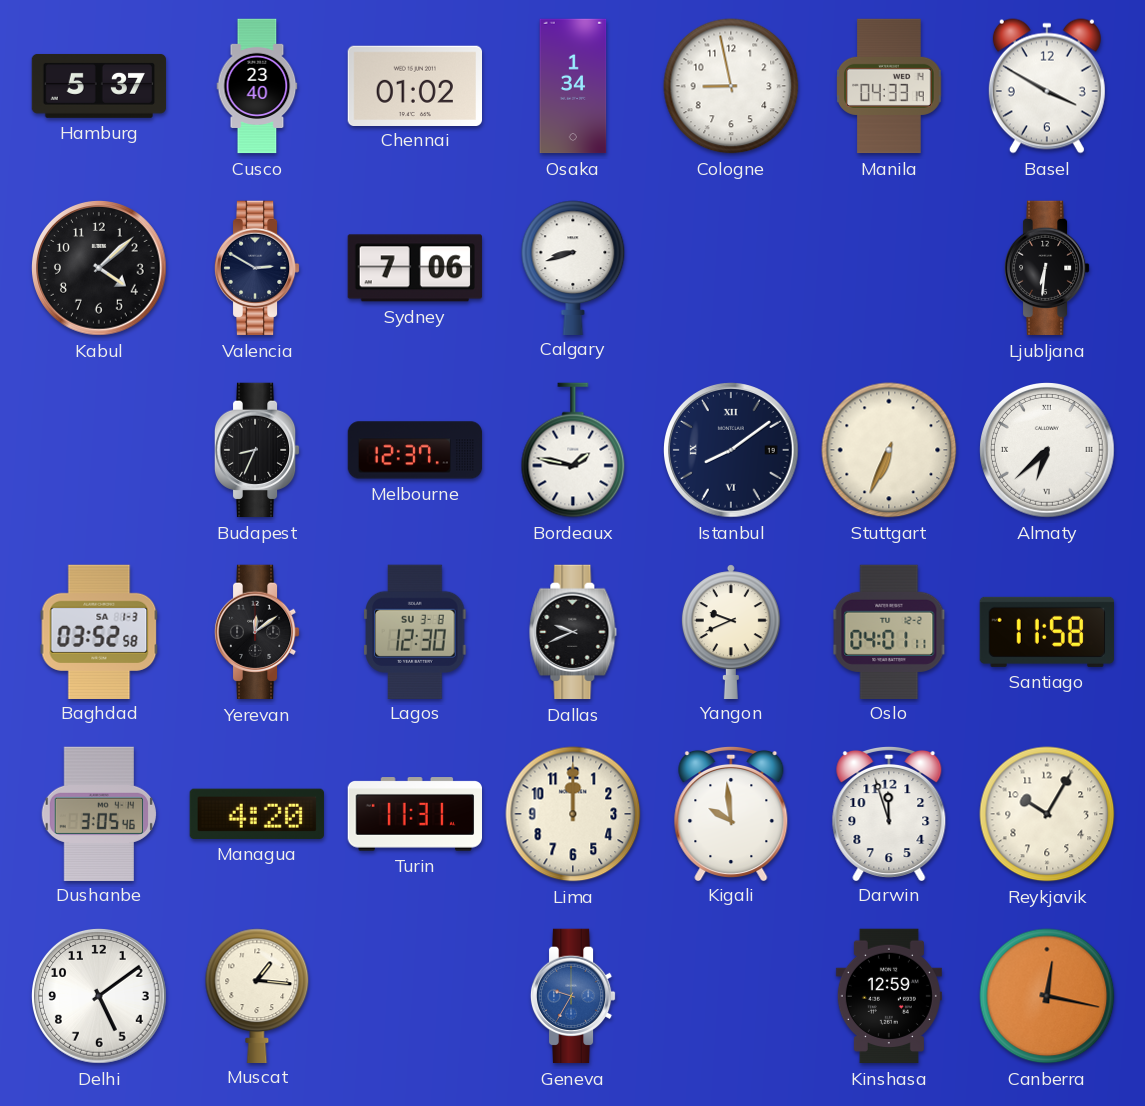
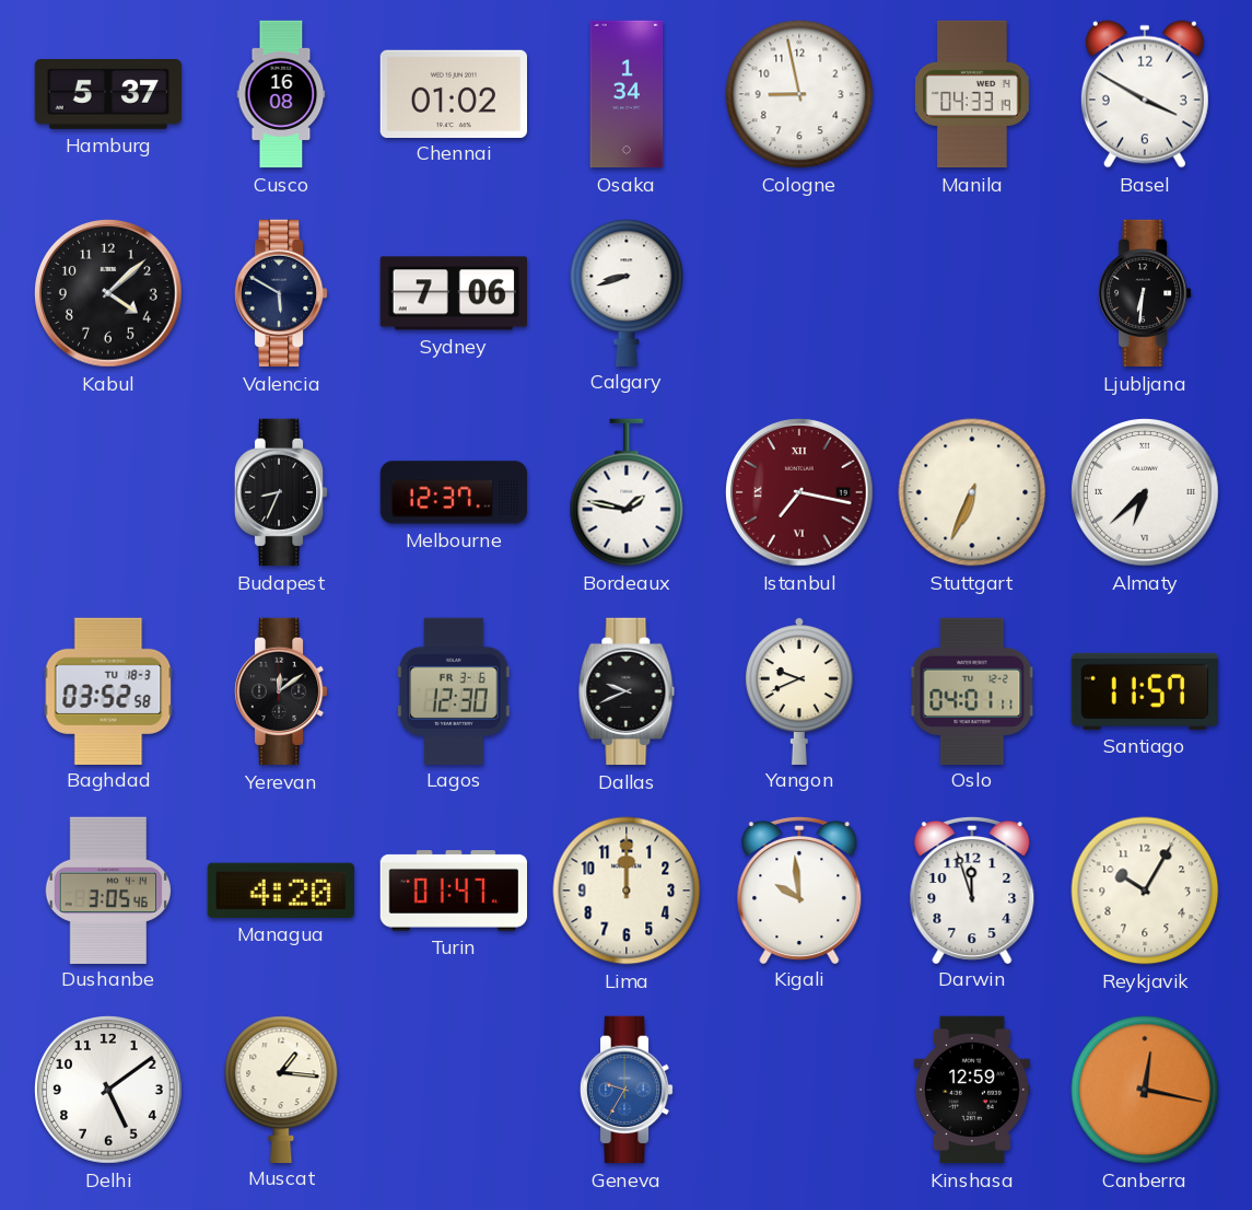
Cusco: 23:40 -> 16:08
Valencia: 2:50 -> 5:50
Istanbul: 8:09 -> 7:17
Istanbul dial: navy -> burgundy
Baghdad date: SA 1-3 -> TU 18-3
Lagos date: SU 3-8 -> FR 3-6
Santiago: 11:58 -> 11:57
Turin: 11:31 -> 01:47
